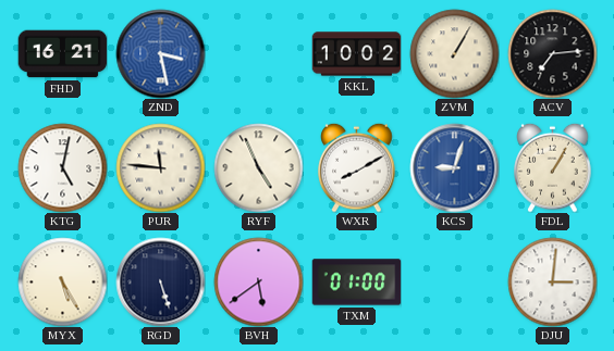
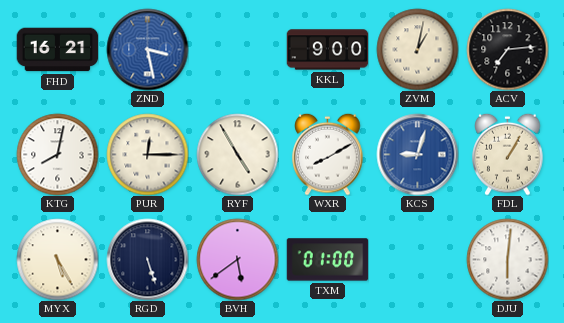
KKL: 10:02 -> 9:00
ZVM: 1:05 -> 1:02
KTG: 5:02 -> 8:02
PUR: 11:46 -> 12:15
RYF: 4:56 -> 4:55
DJU: 3:01 -> 6:01
